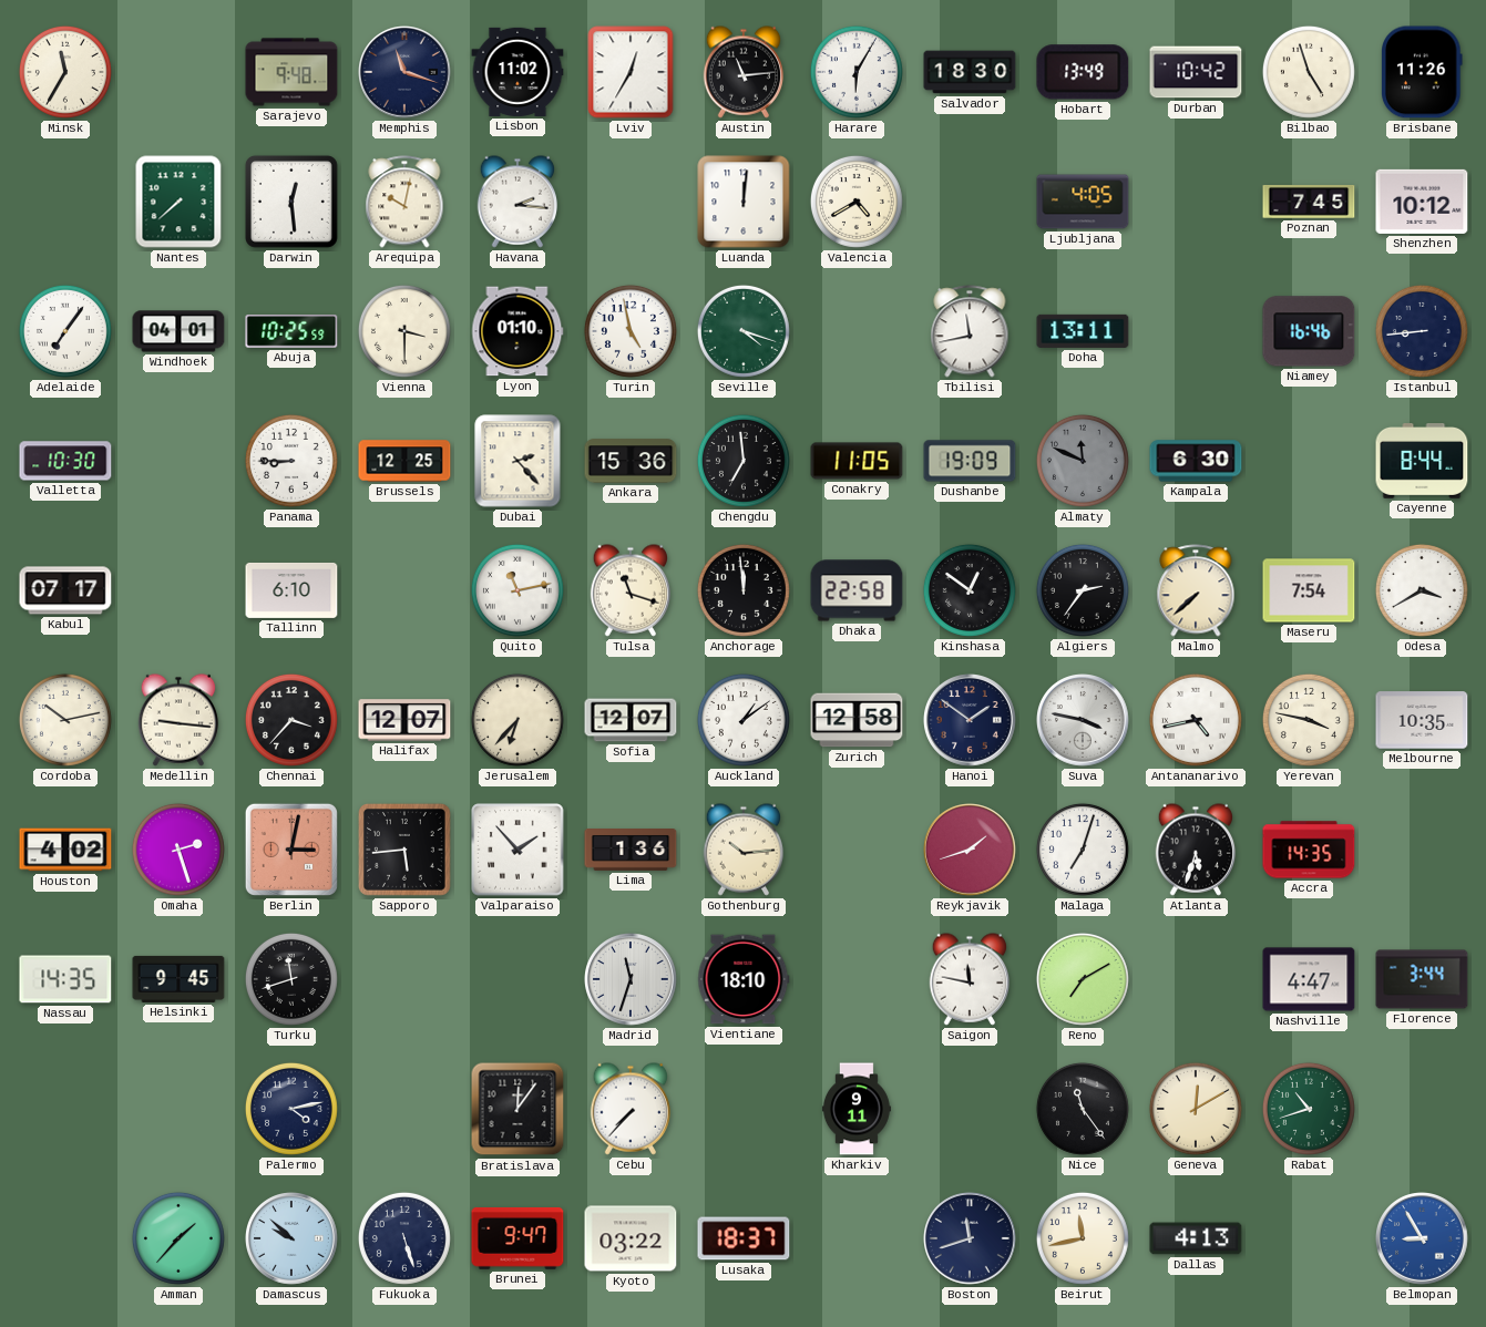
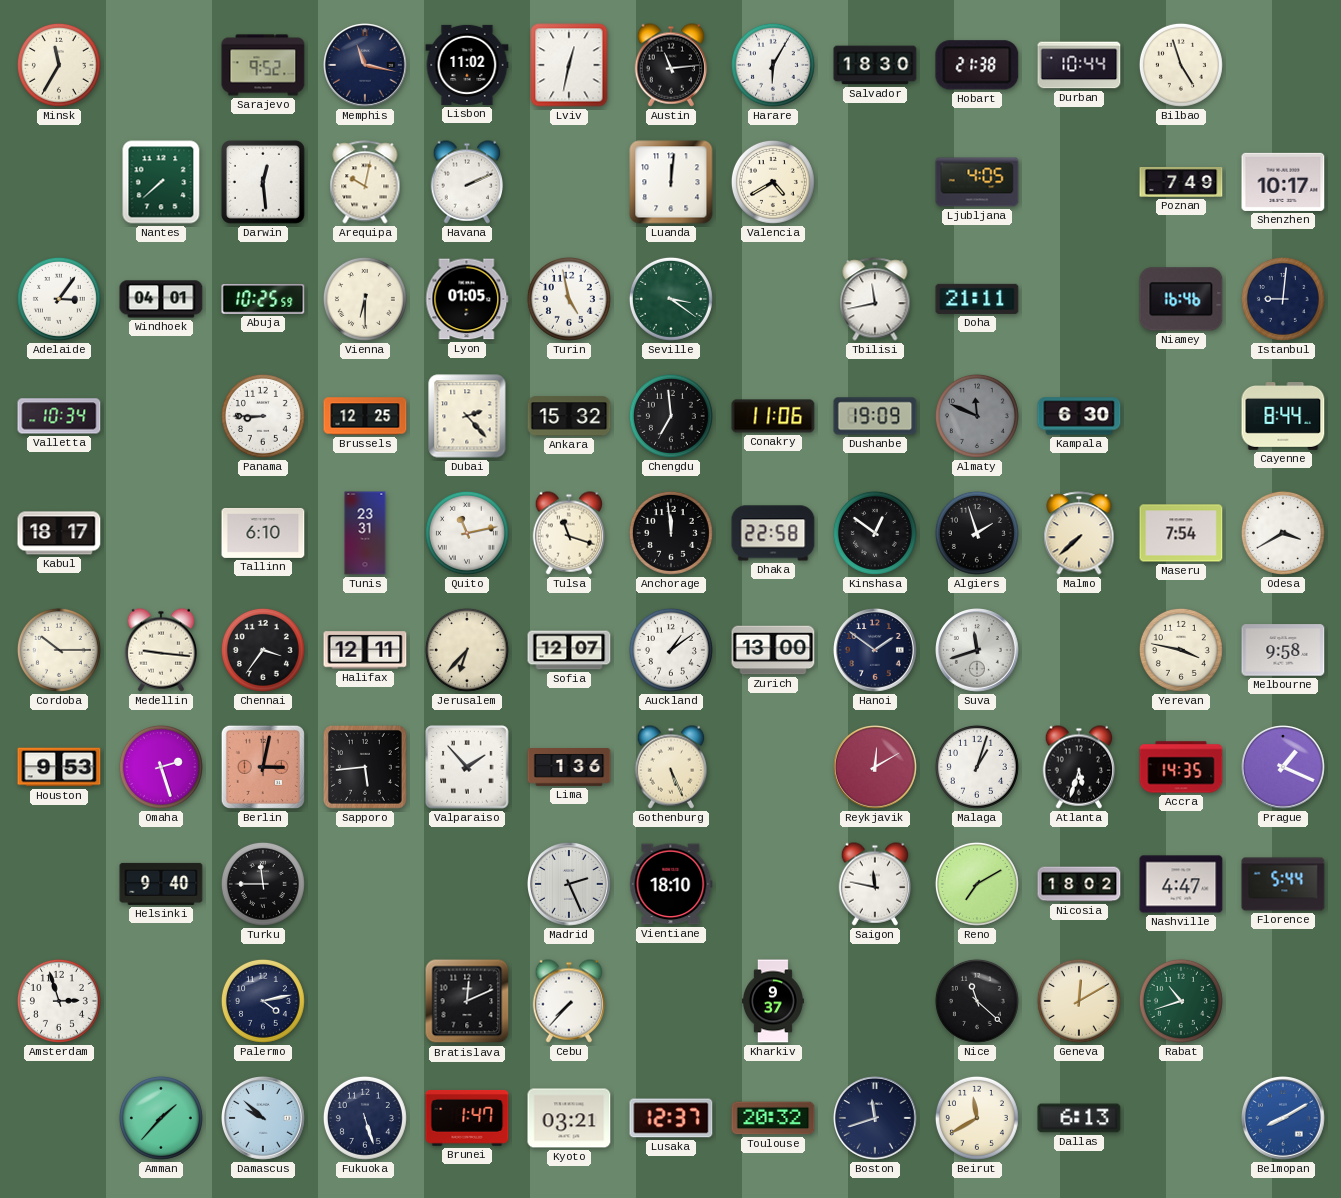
Sarajevo: 9:48 -> 9:52
Memphis: 11:18 -> 11:17
Lviv: 12:35 -> 12:32
Hobart: 13:49 -> 21:38
Durban: 10:42 -> 10:44
Brisbane: 11:26 -> none
Havana: 2:16 -> 2:11
Poznan: 7:45 -> 7:49
Shenzhen: 10:12 -> 10:17
Adelaide: 7:06 -> 3:06
Vienna: 3:30 -> 6:30
Lyon: 01:10 -> 01:05
Seville: 4:18 -> 3:21
Doha: 13:11 -> 21:11
Istanbul: 8:44 -> 9:01
Valletta: 10:30 -> 10:34
Ankara: 15:36 -> 15:32
Conakry: 11:05 -> 11:06
Kabul: 07:17 -> 18:17
Tunis: none -> 23:31
Algiers: 2:36 -> 1:57
Cordoba: 10:13 -> 10:15
Chennai: 3:37 -> 3:36
Halifax: 12:07 -> 12:11
Zurich: 12:58 -> 13:00
Suva: 3:47 -> 11:42
Antananarivo: 4:43 -> none
Melbourne: 10:35 -> 9:58
Houston: 4:02 -> 9:53
Gothenburg: 10:14 -> 5:26
Reykjavik: 1:42 -> 12:10
Malaga: 7:03 -> 1:03
Prague: none -> 1:19
Nassau: 14:35 -> none
Helsinki: 9:45 -> 9:40
Turku: 11:42 -> 11:45
Madrid: 11:33 -> 2:26
Nicosia: none -> 18:02
Florence: 3:44 -> 5:44
Amsterdam: none -> 2:57
Bratislava: 12:06 -> 12:11
Kharkiv: 9:11 -> 9:37
Nice: 11:24 -> 11:22
Brunei: 9:47 -> 1:47
Kyoto: 03:22 -> 03:21
Lusaka: 18:37 -> 12:37
Toulouse: none -> 20:32
Beirut: 11:43 -> 11:40
Dallas: 4:13 -> 6:13
Belmopan: 8:55 -> 8:10
